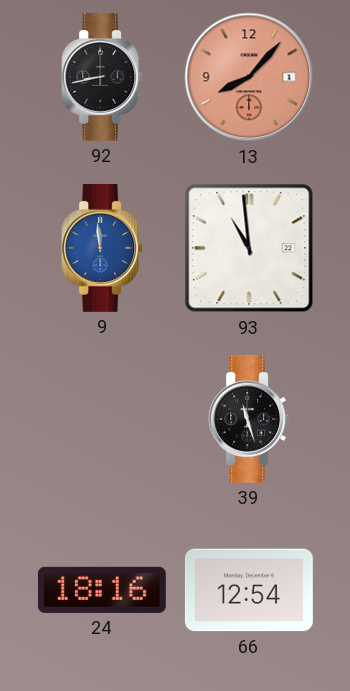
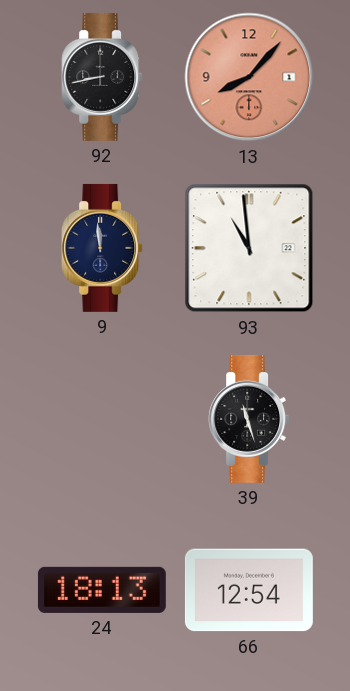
9 dial: blue -> navy
24: 18:16 -> 18:13
